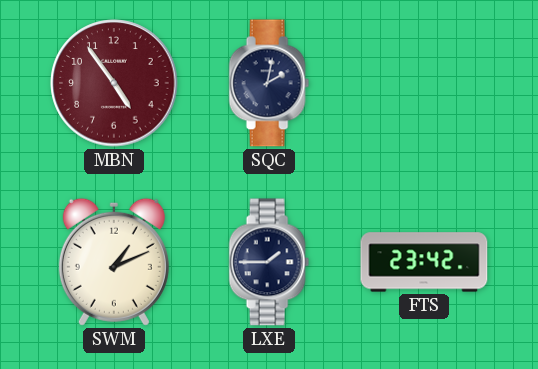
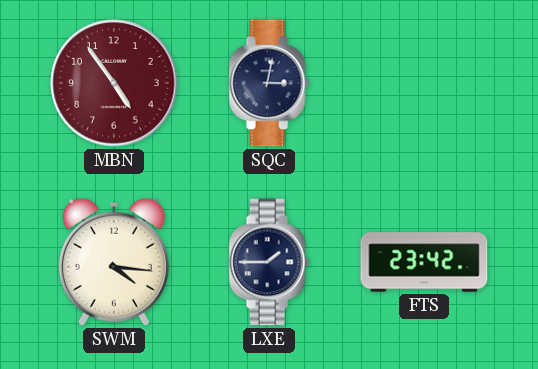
SQC: 2:02 -> 3:02
SWM: 1:11 -> 4:16
